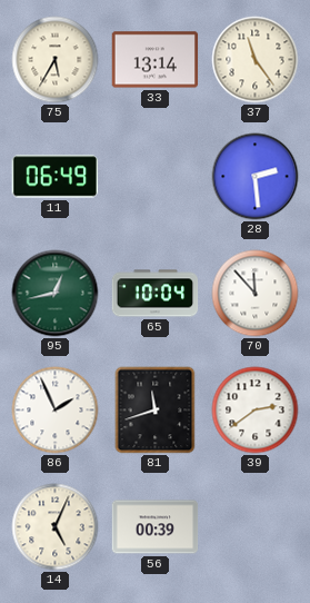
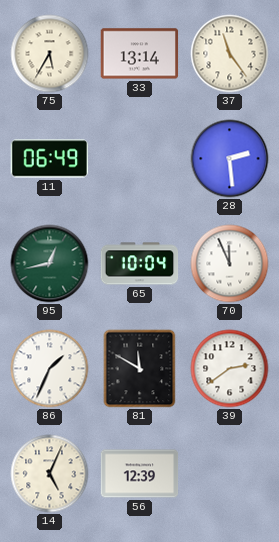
70: 11:53 -> 11:56
86: 1:56 -> 1:34
81: 11:42 -> 11:50
56: 00:39 -> 12:39
